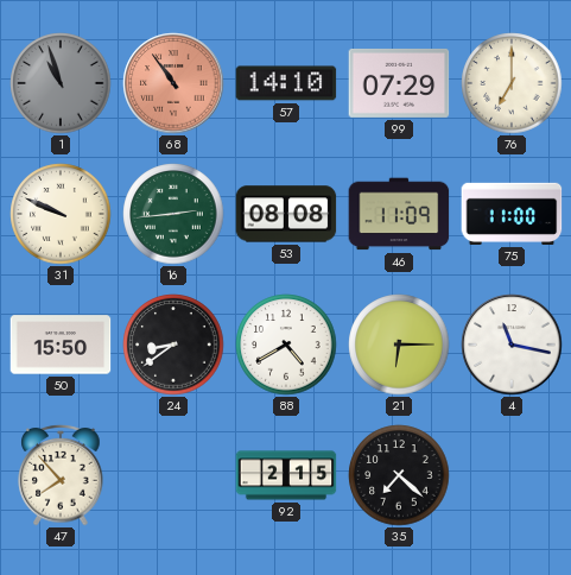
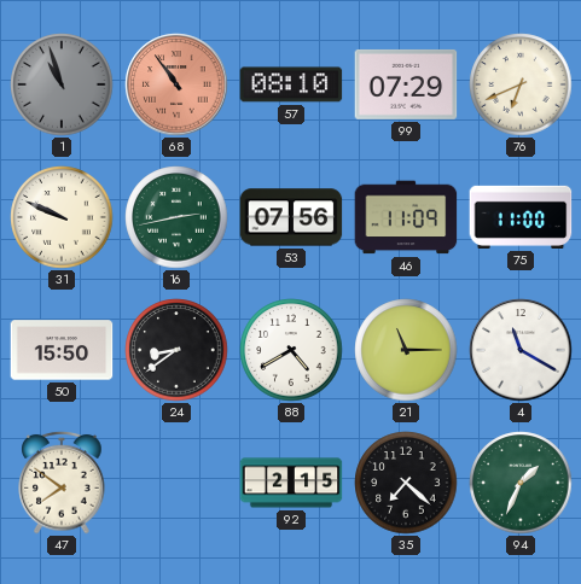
57: 14:10 -> 08:10
76: 7:00 -> 6:41
16: 2:44 -> 2:43
53: 08:08 -> 07:56
21: 6:15 -> 11:15
4: 11:17 -> 11:20
47: 7:53 -> 7:51
94: none -> 1:34
